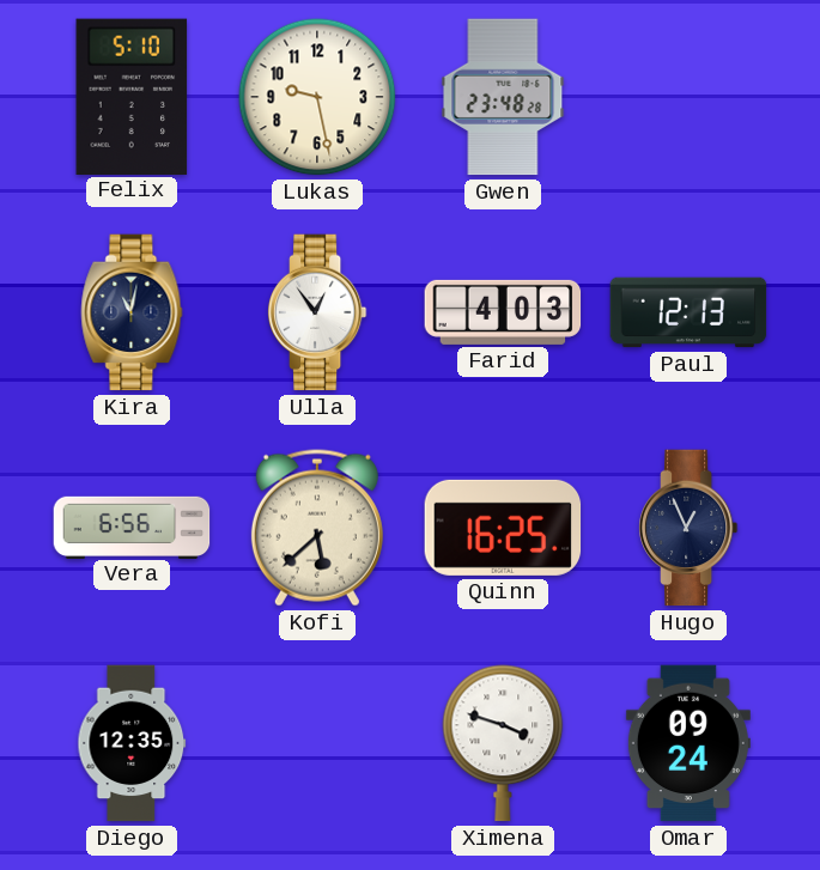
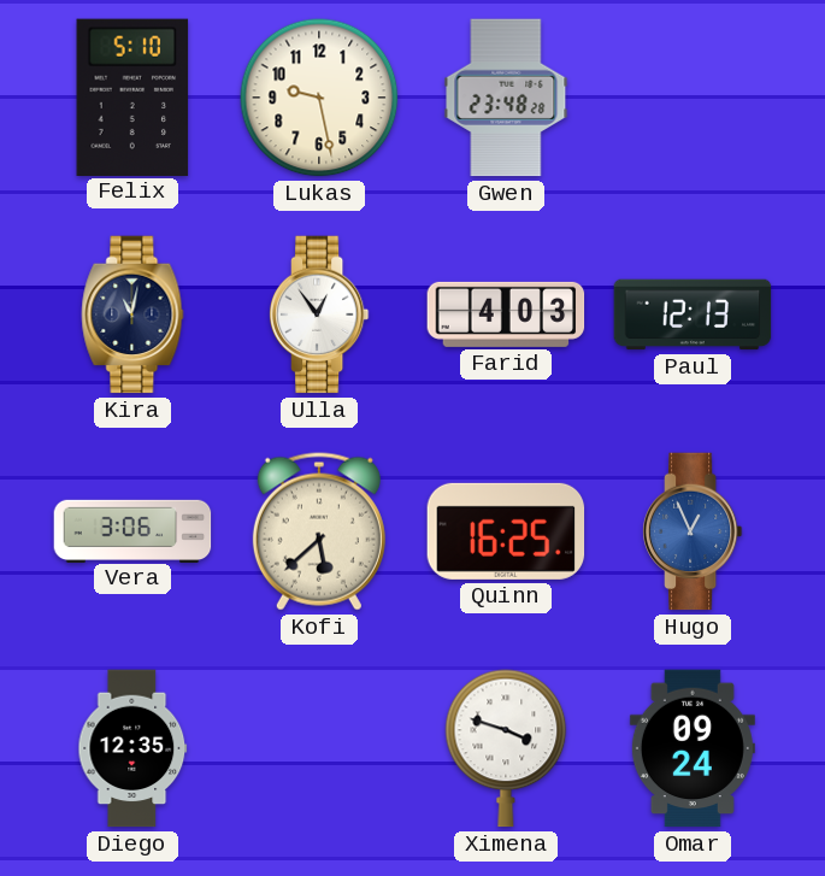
Vera: 6:56 -> 3:06
Hugo dial: navy -> blue
